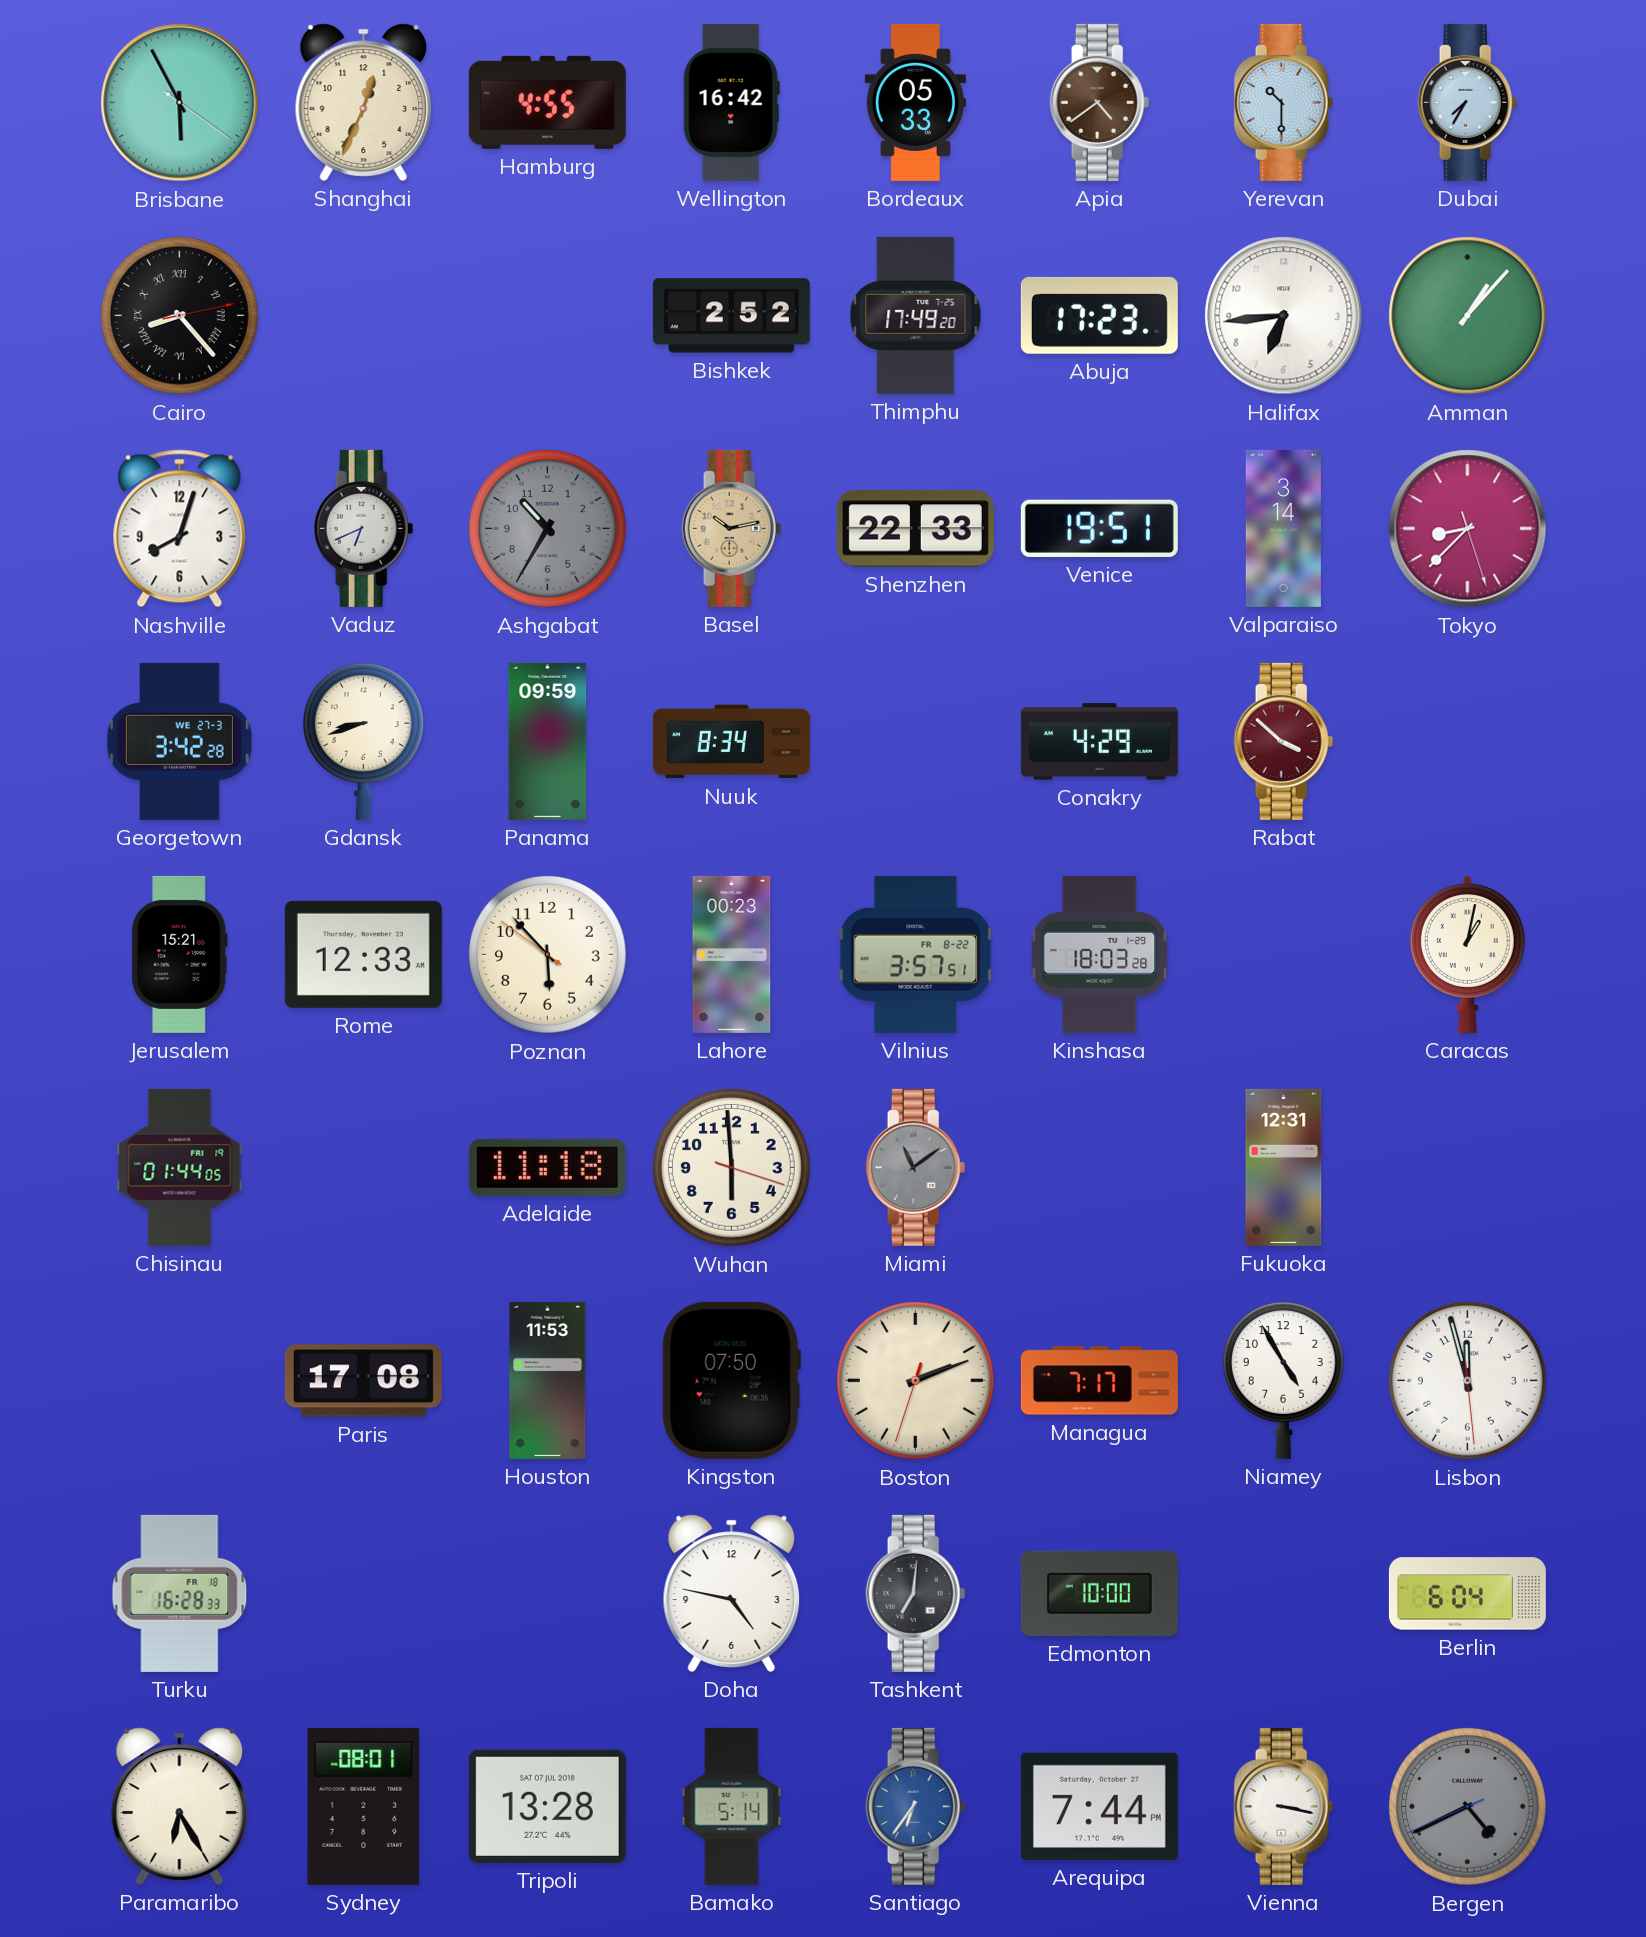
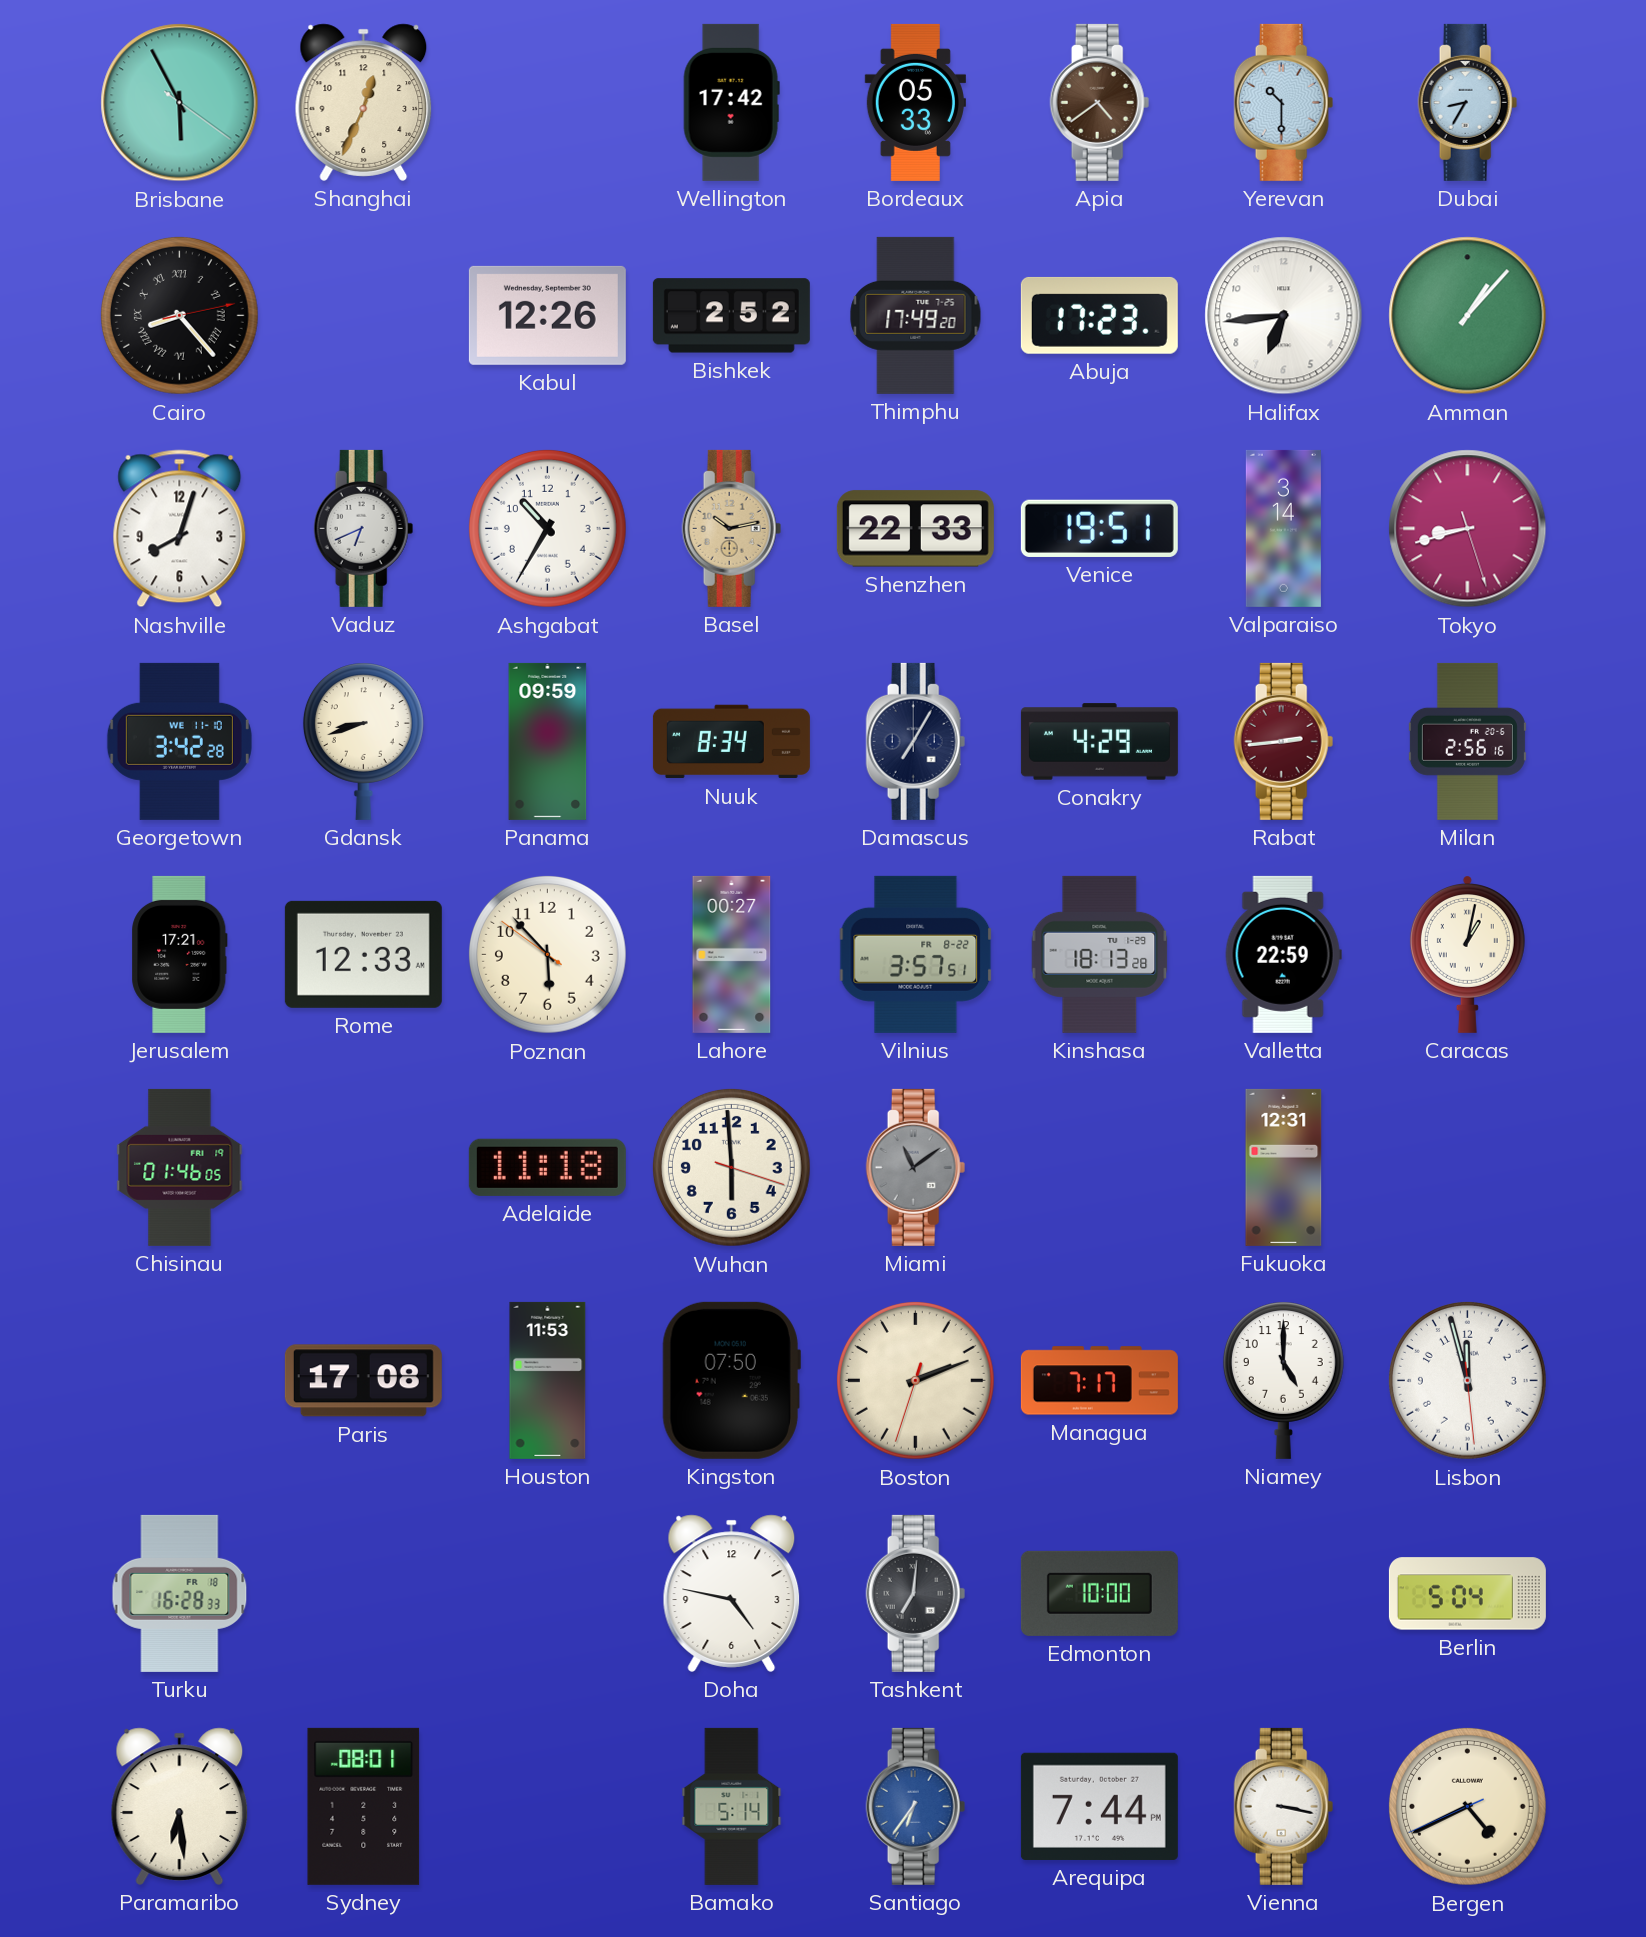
Hamburg: 4:55 -> none
Wellington: 16:42 -> 17:42
Dubai: 7:35 -> 8:35
Kabul: none -> 12:26
Ashgabat dial: grey -> white
Tokyo: 8:37 -> 8:42
Georgetown date: WE 27-3 -> WE 11-10
Damascus: none -> 7:05
Rabat: 3:52 -> 2:44
Milan: none -> 2:56
Jerusalem: 15:21 -> 17:21
Lahore: 00:23 -> 00:27
Kinshasa: 18:03 -> 18:13
Valletta: none -> 22:59
Chisinau: 01:44 -> 01:46
Niamey: 4:55 -> 5:00
Berlin: 6:04 -> 5:04
Paramaribo: 6:25 -> 6:29
Tripoli: 13:28 -> none
Bergen dial: grey -> cream
